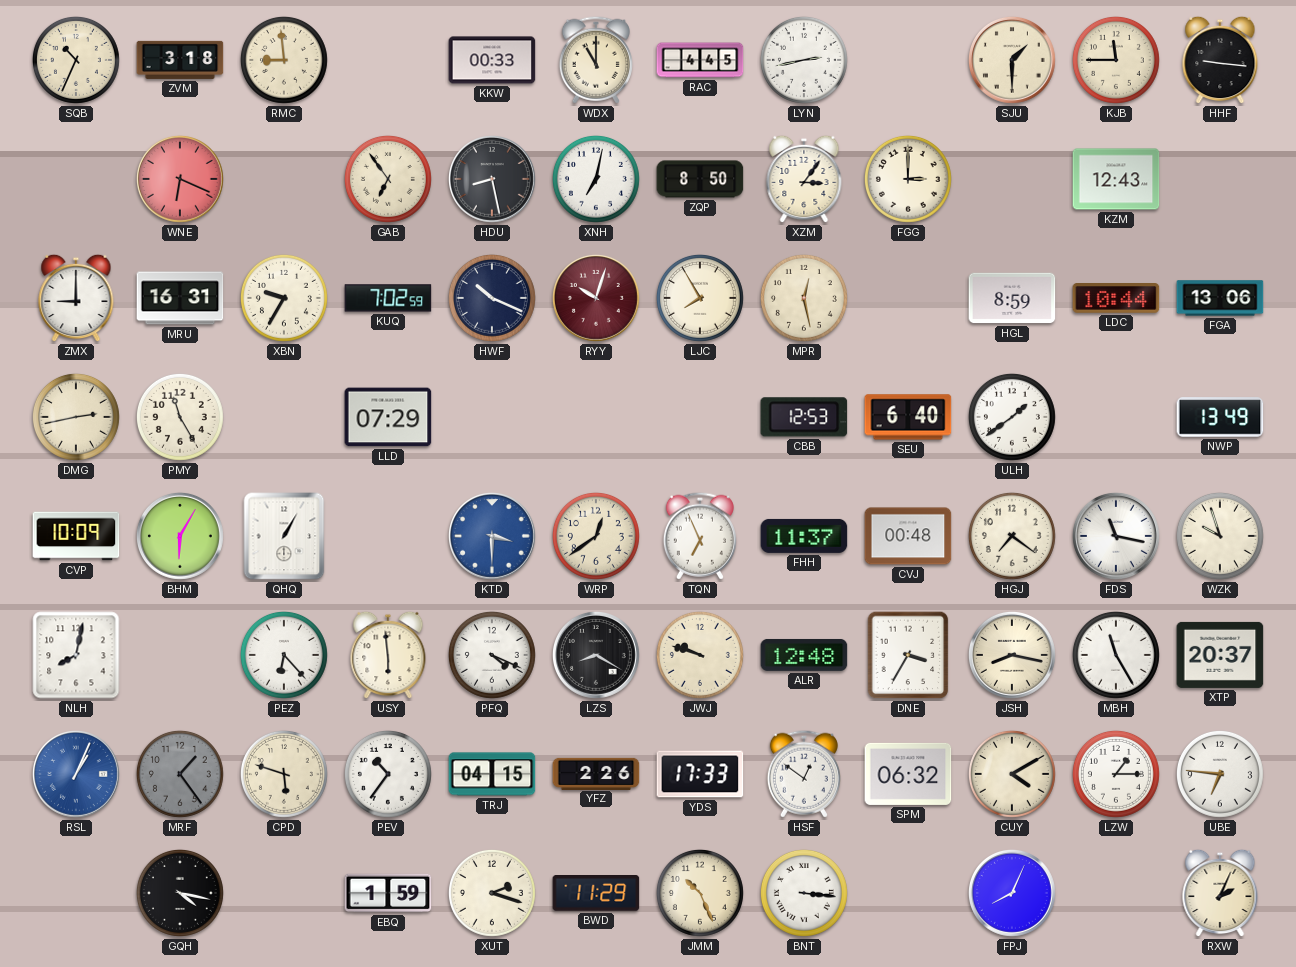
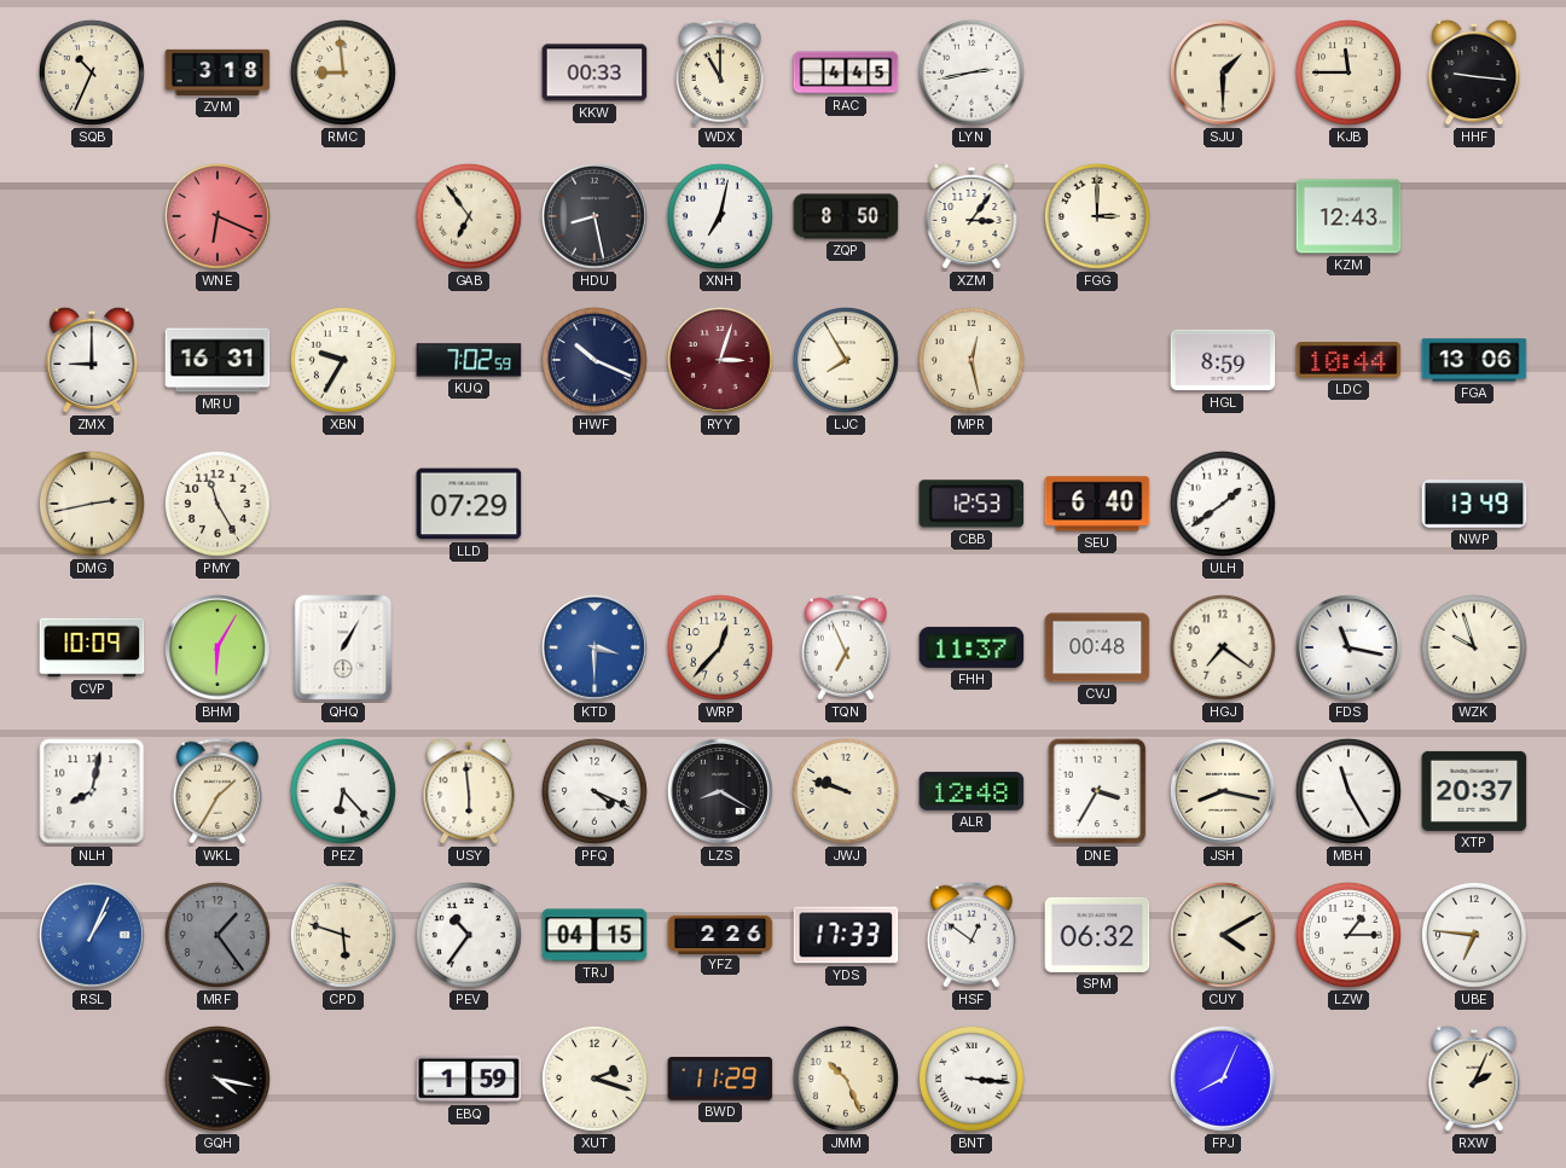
RYY: 10:03 -> 3:03
WRP: 12:39 -> 12:37
WKL: none -> 1:35
